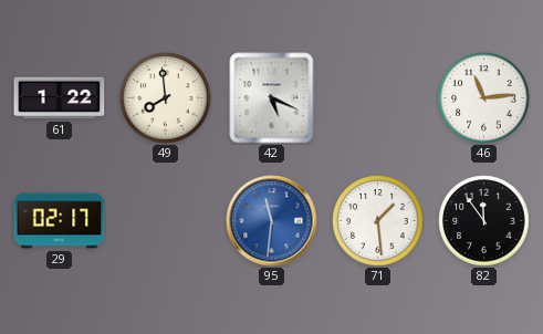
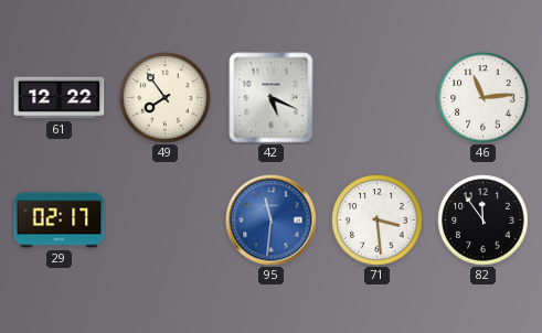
61: 1:22 -> 12:22
49: 7:59 -> 7:54
71: 1:29 -> 3:29
